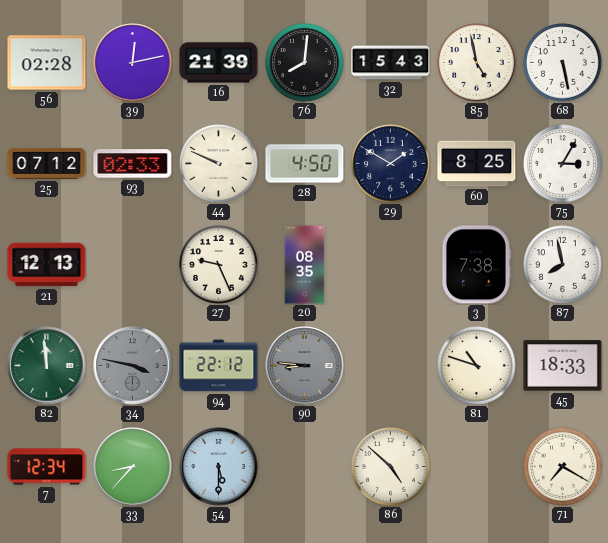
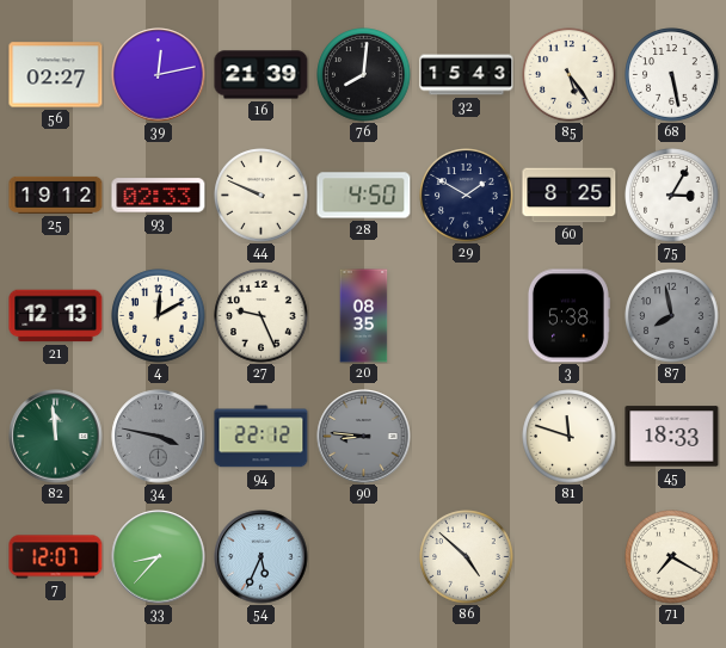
56: 02:28 -> 02:27
85: 4:58 -> 5:24
25: 07:12 -> 19:12
4: none -> 12:10
3: 7:38 -> 5:38
87 dial: white -> grey
81: 10:48 -> 11:48
7: 12:34 -> 12:07
54: 5:30 -> 5:34
